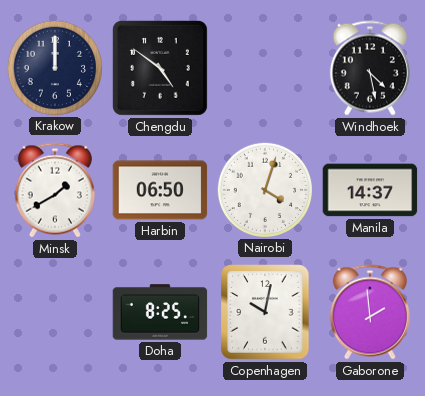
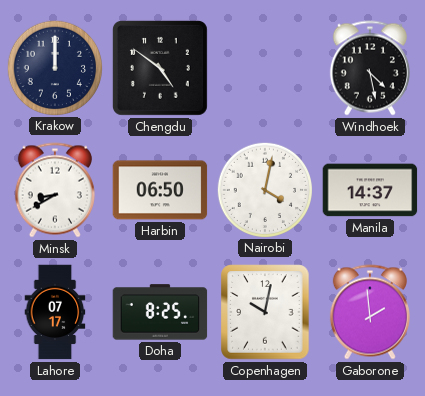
Minsk: 1:40 -> 8:40
Nairobi: 4:03 -> 4:02
Lahore: none -> 07:17
